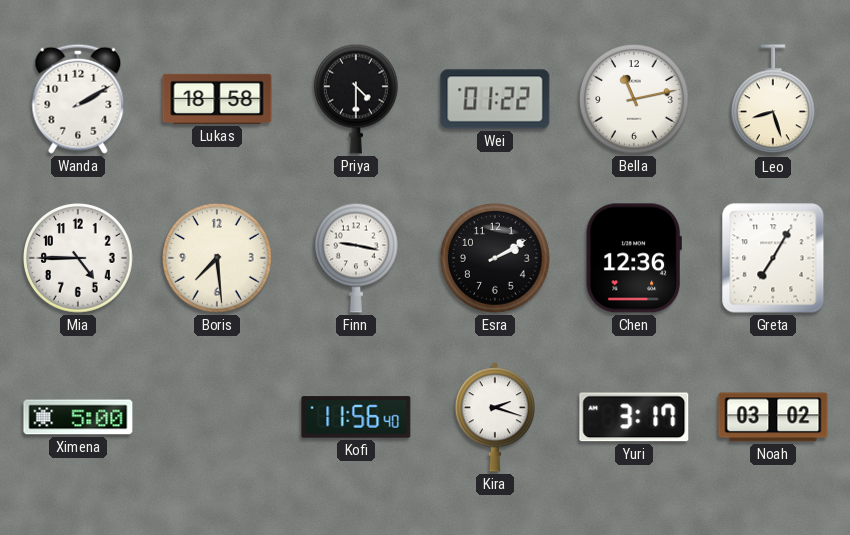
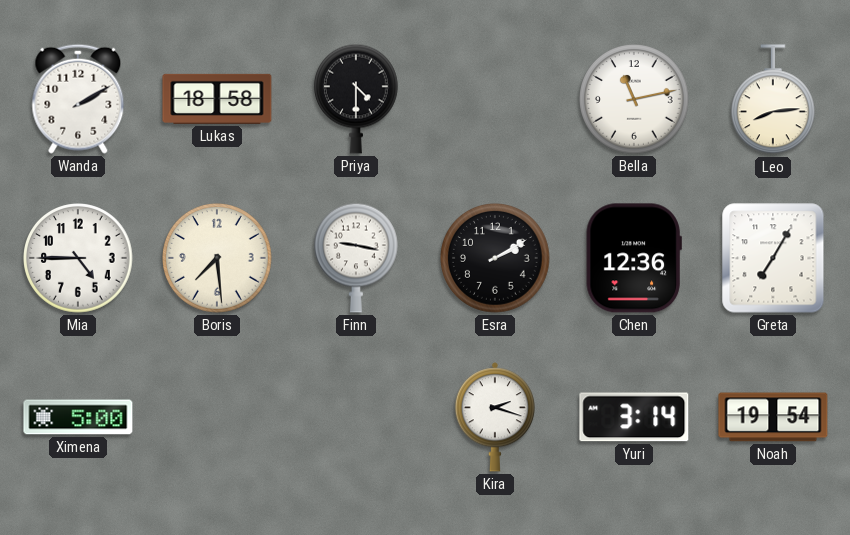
Wei: 01:22 -> none
Leo: 8:27 -> 8:14
Kofi: 11:56 -> none
Yuri: 3:17 -> 3:14
Noah: 03:02 -> 19:54
